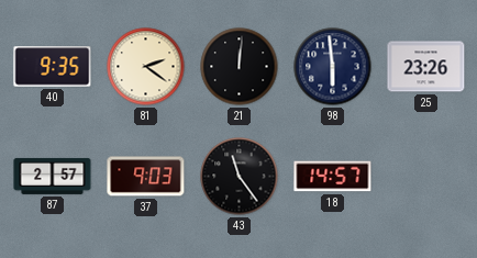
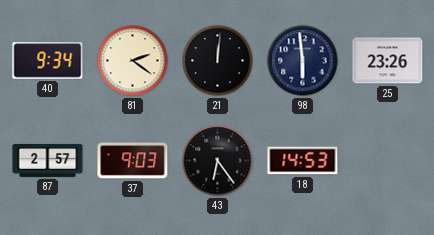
40: 9:35 -> 9:34
43: 11:24 -> 6:24
18: 14:57 -> 14:53
